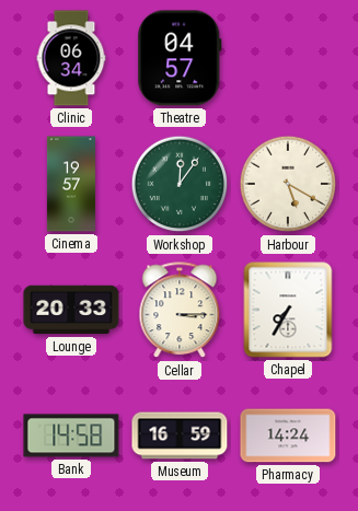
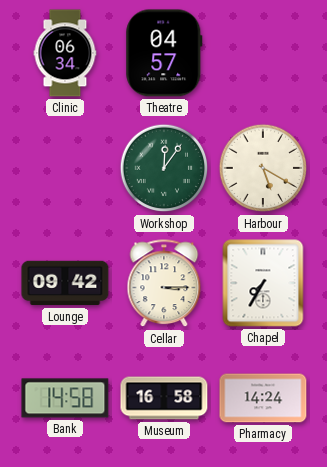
Cinema: 19:57 -> none
Lounge: 20:33 -> 09:42
Museum: 16:59 -> 16:58
